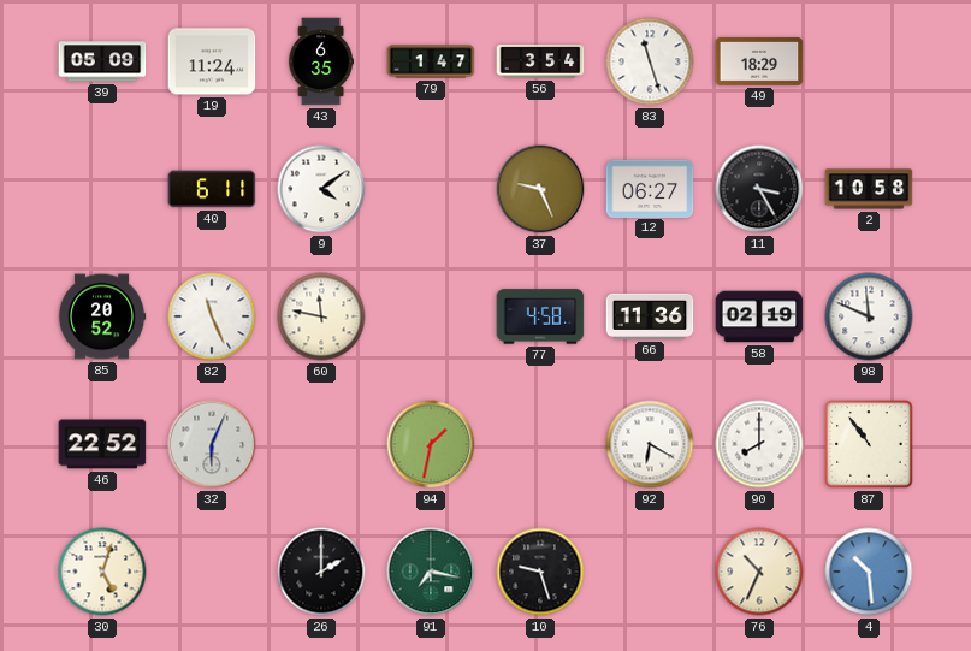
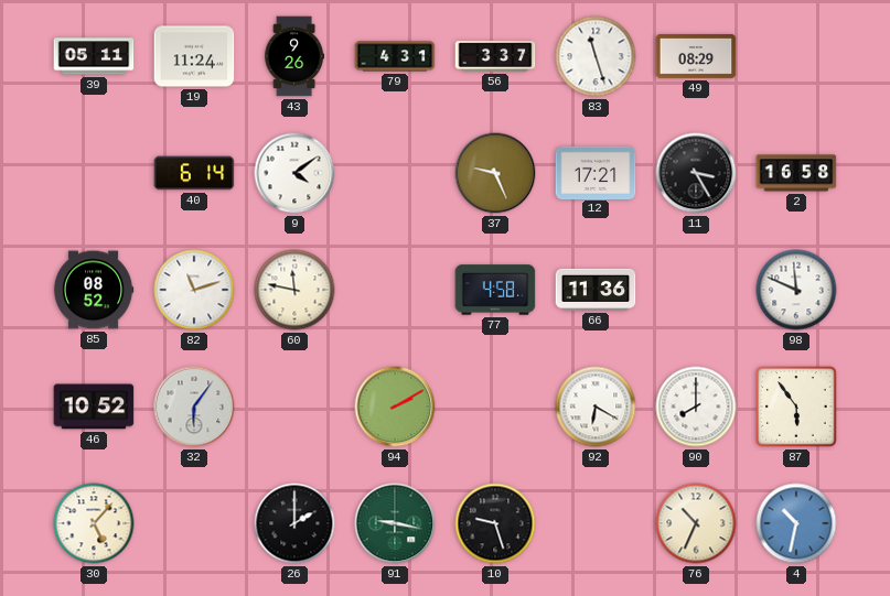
39: 05:09 -> 05:11
43: 6:35 -> 9:26
79: 1:47 -> 4:31
56: 3:54 -> 3:37
49: 18:29 -> 08:29
40: 6:11 -> 6:14
12: 06:27 -> 17:21
2: 10:58 -> 16:58
85: 20:52 -> 08:52
82: 11:26 -> 11:12
58: 02:19 -> none
46: 22:52 -> 10:52
32: 6:04 -> 6:06
94: 1:32 -> 2:10
87: 10:54 -> 5:54
30: 5:03 -> 5:07
91: 7:17 -> 9:17
4: 10:29 -> 10:32
